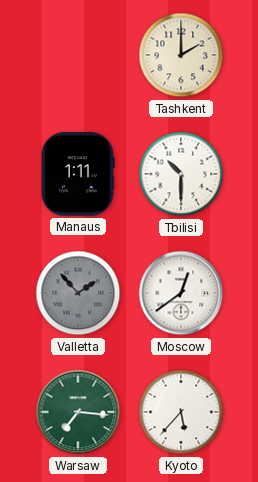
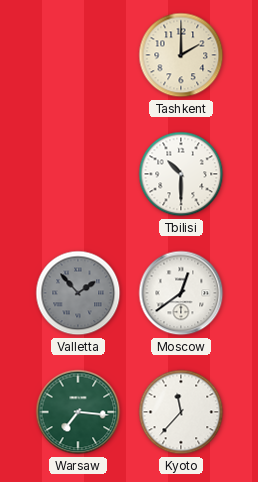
Manaus: 1:11 -> none
Kyoto: 5:37 -> 11:37
